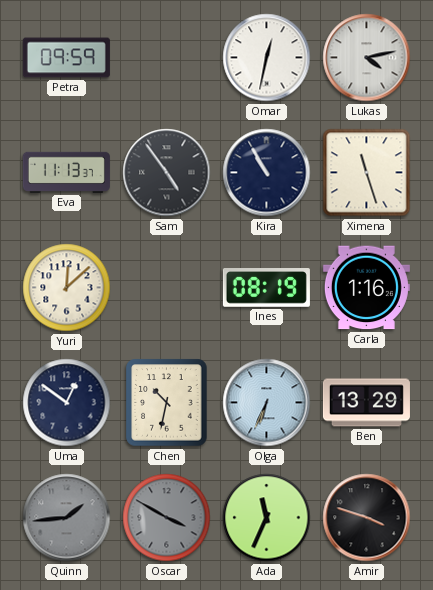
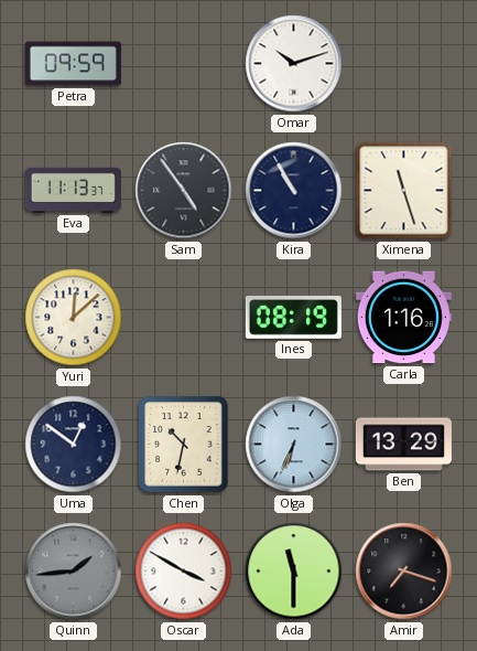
Omar: 12:32 -> 10:12
Lukas: 4:13 -> none
Oscar dial: grey -> white
Ada: 11:34 -> 11:30
Amir: 3:48 -> 7:18
